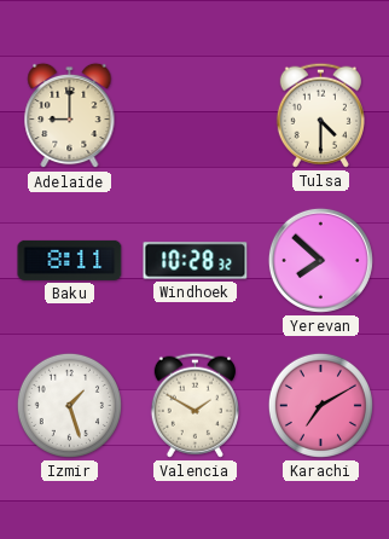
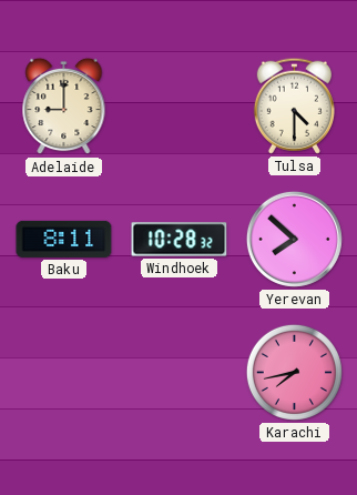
Izmir: 1:27 -> none
Valencia: 1:50 -> none
Karachi: 7:10 -> 7:43
